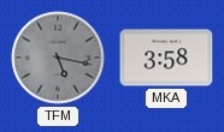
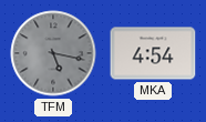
MKA: 3:58 -> 4:54
